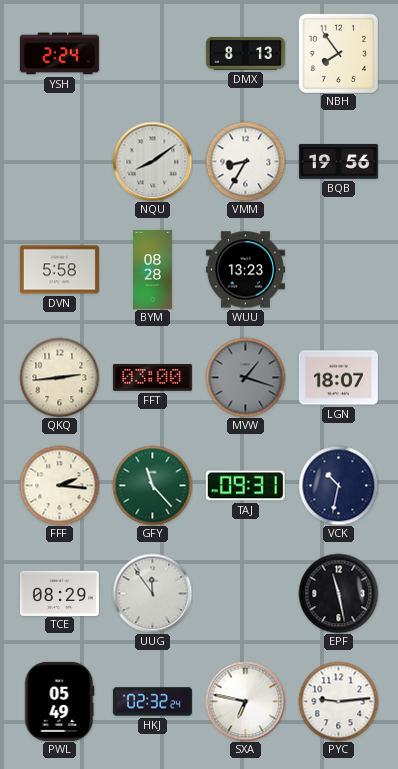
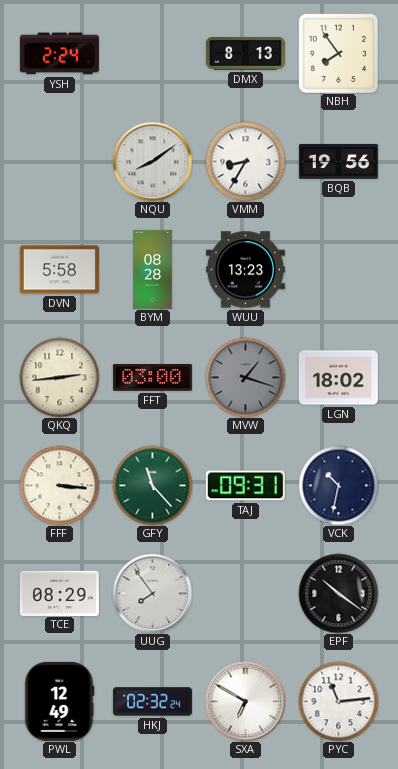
LGN: 18:07 -> 18:02
FFF: 2:16 -> 3:16
UUG: 11:54 -> 7:54
EPF: 11:28 -> 10:21
PWL: 05:49 -> 12:49
SXA: 6:47 -> 6:50
PYC: 9:14 -> 11:14
